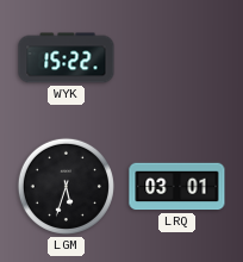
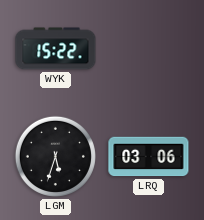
LRQ: 03:01 -> 03:06
